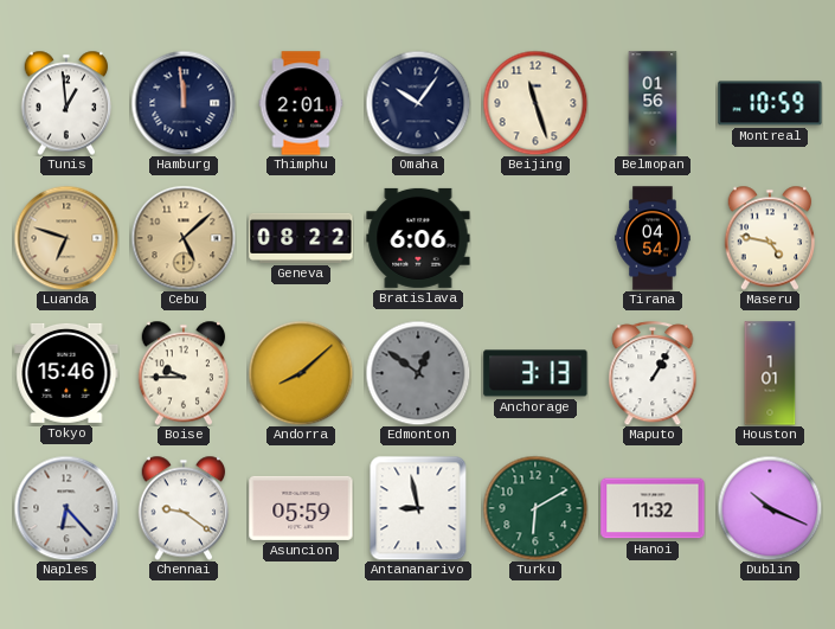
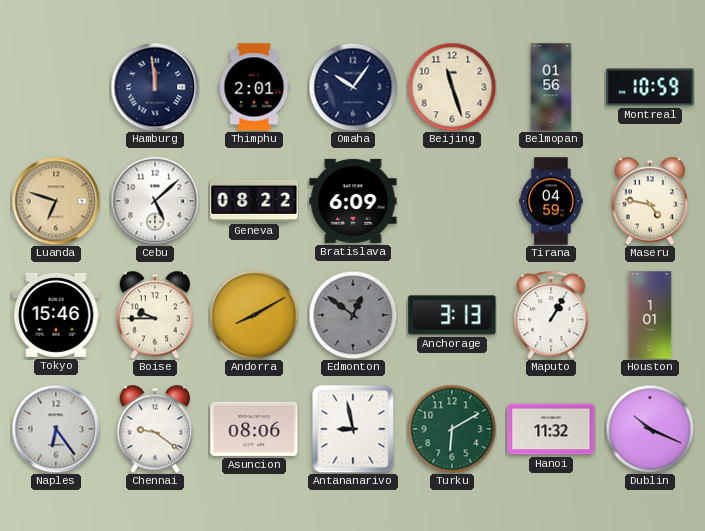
Tunis: 12:59 -> none
Cebu dial: champagne -> white
Bratislava: 6:06 -> 6:09
Tirana: 04:54 -> 04:59
Andorra: 8:08 -> 8:10
Naples: 6:23 -> 6:24
Asuncion: 05:59 -> 08:06
